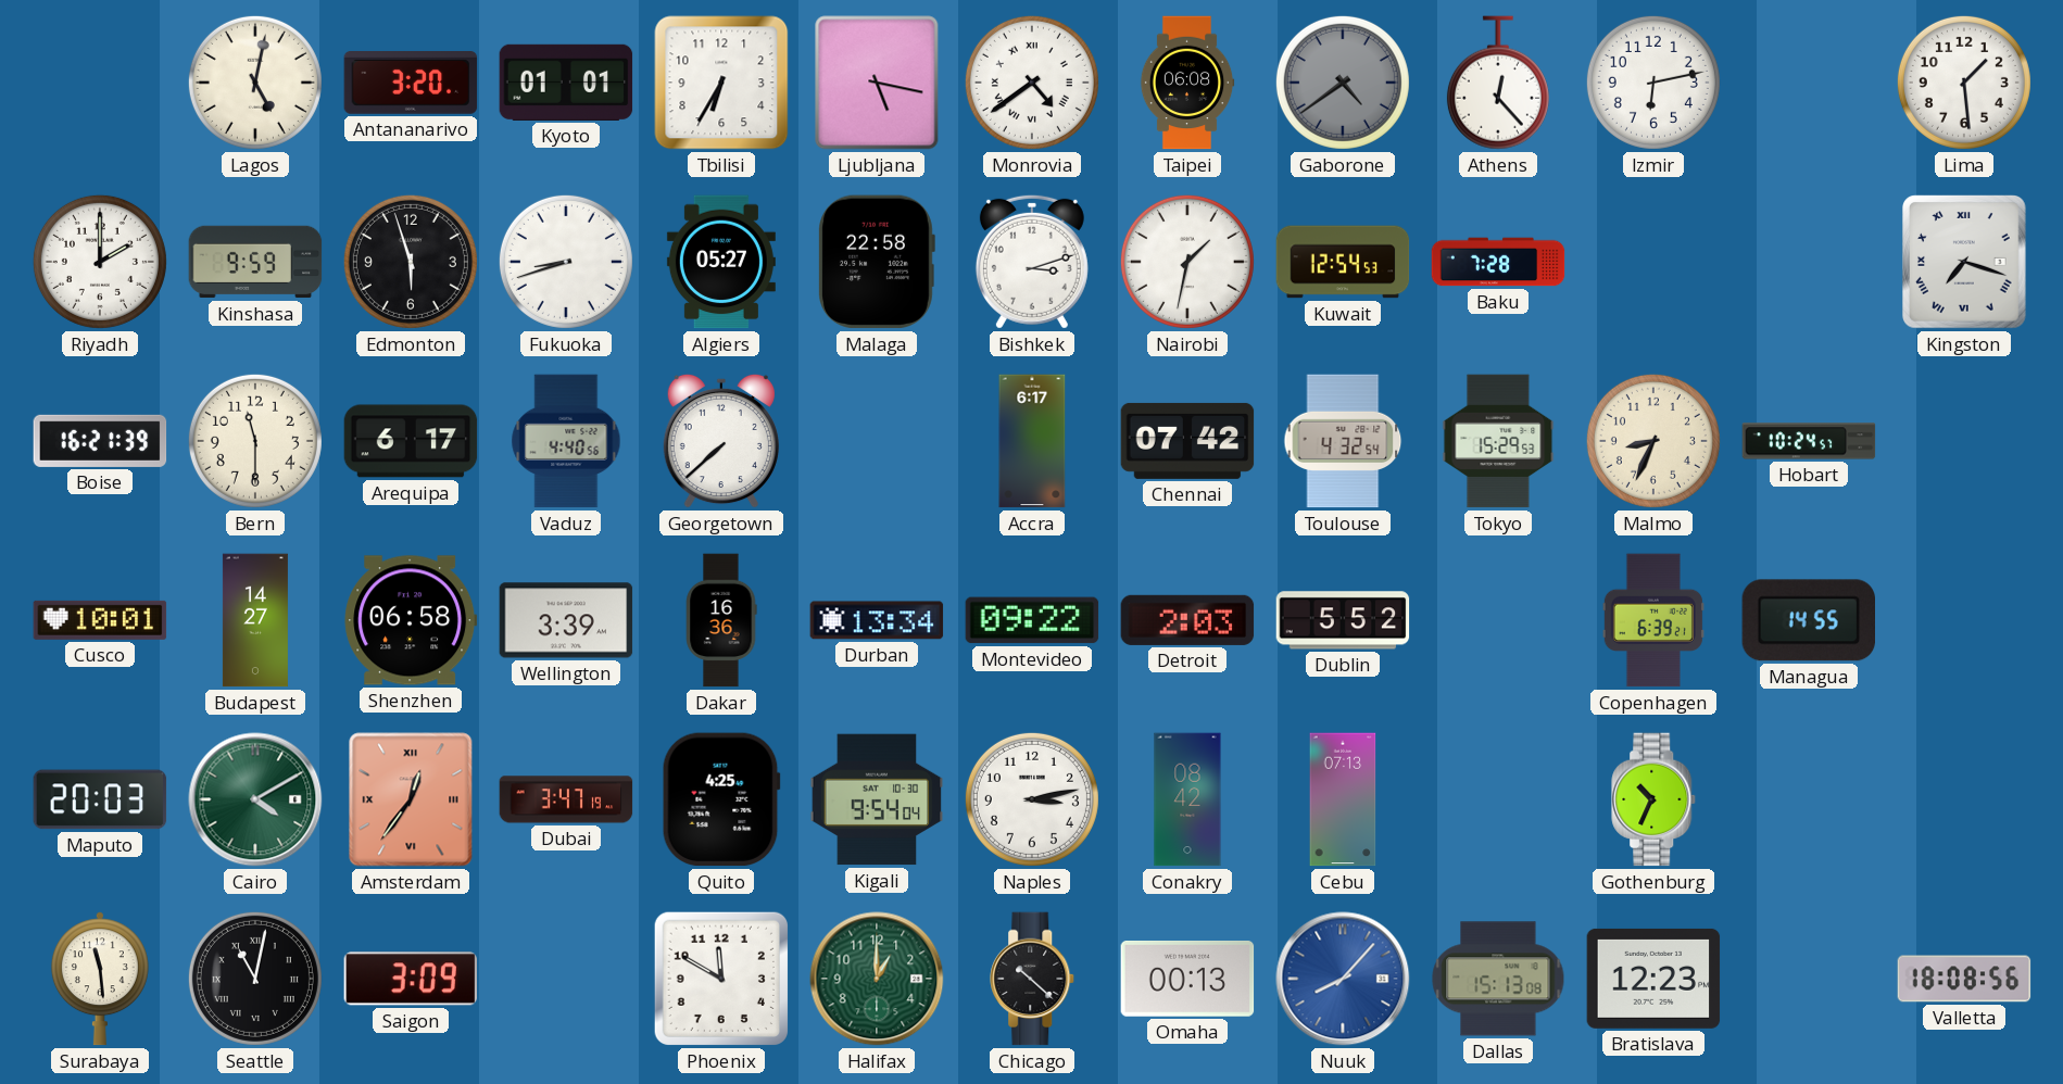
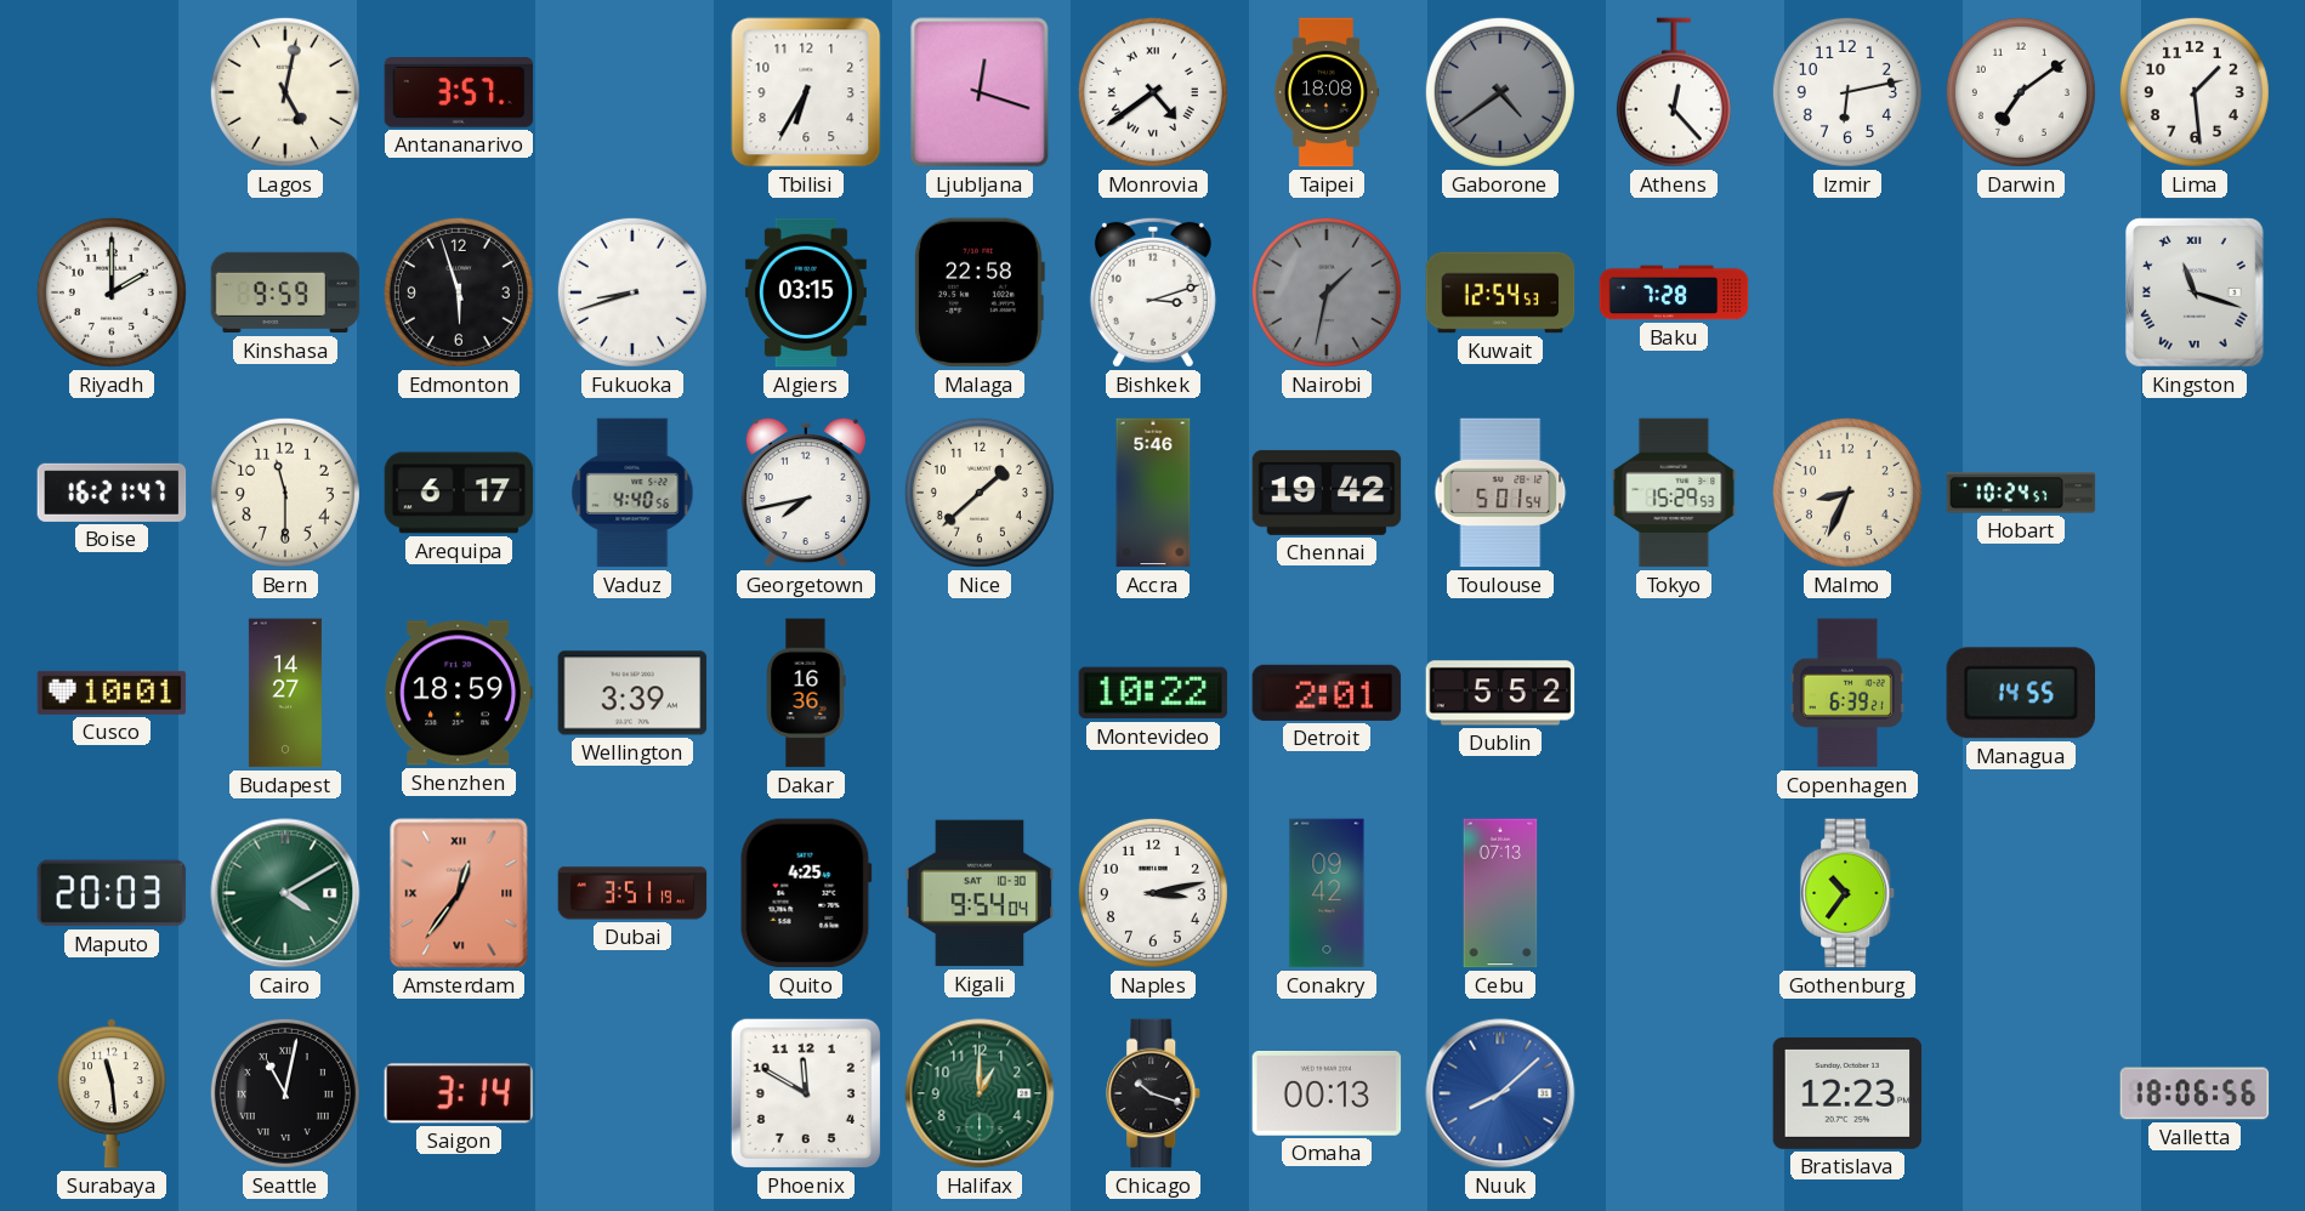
Antananarivo: 3:20 -> 3:57
Kyoto: 01:01 -> none
Ljubljana: 5:17 -> 12:18
Taipei: 06:08 -> 18:08
Darwin: none -> 7:09
Algiers: 05:27 -> 03:15
Nairobi dial: white -> grey
Kingston: 7:18 -> 11:18
Boise: 16:21:39 -> 16:21:47
Georgetown: 7:38 -> 7:43
Nice: none -> 1:38
Accra: 6:17 -> 5:46
Chennai: 07:42 -> 19:42
Toulouse: 4:32 -> 5:01
Shenzhen: 06:58 -> 18:59
Durban: 13:34 -> none
Montevideo: 09:22 -> 10:22
Detroit: 2:03 -> 2:01
Dubai: 3:47 -> 3:51
Conakry: 08:42 -> 09:42
Gothenburg: 10:34 -> 10:36
Saigon: 3:09 -> 3:14
Chicago: 10:22 -> 10:18
Nuuk: 8:07 -> 8:08
Dallas: 15:13 -> none
Valletta: 18:08 -> 18:06
